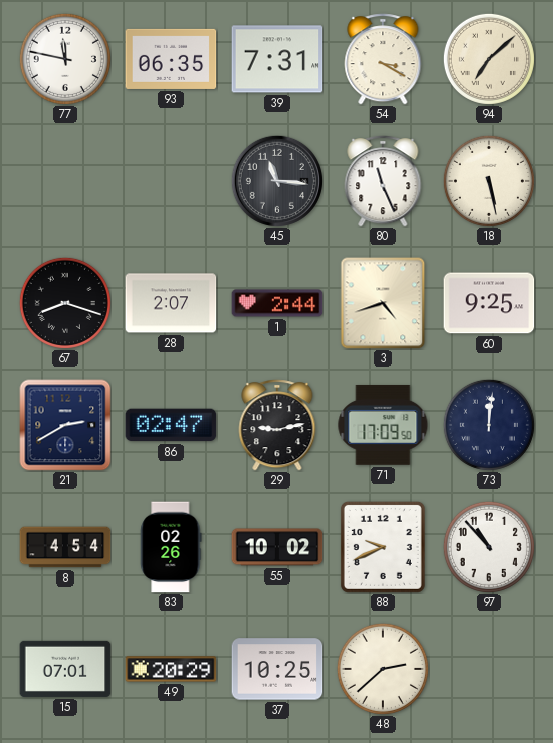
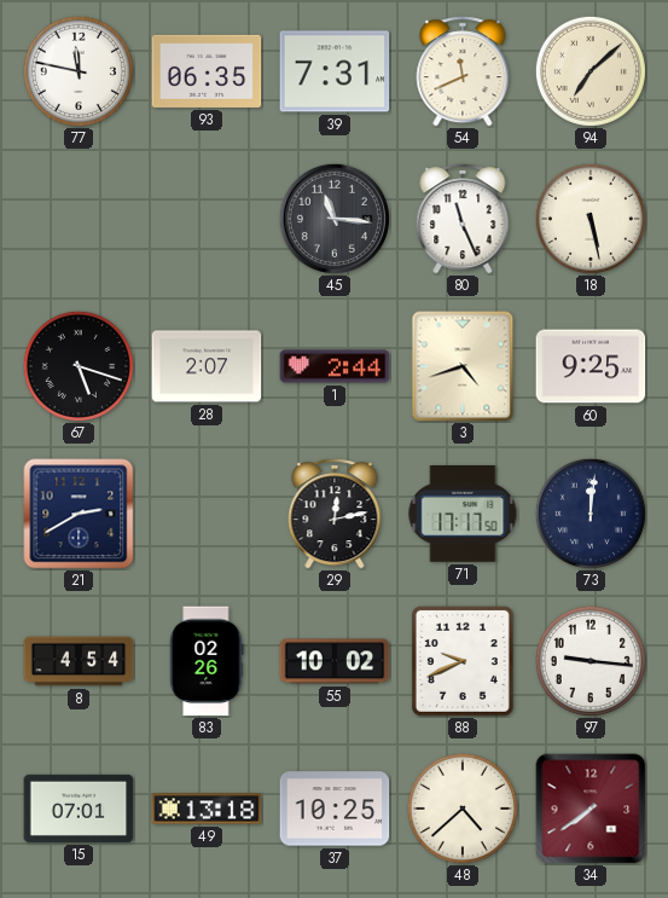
54: 3:20 -> 11:41
67: 8:18 -> 5:18
86: 02:47 -> none
29: 9:13 -> 12:13
71: 17:09 -> 17:17
97: 10:53 -> 9:16
49: 20:29 -> 13:18
48: 2:38 -> 4:38
34: none -> 7:39
